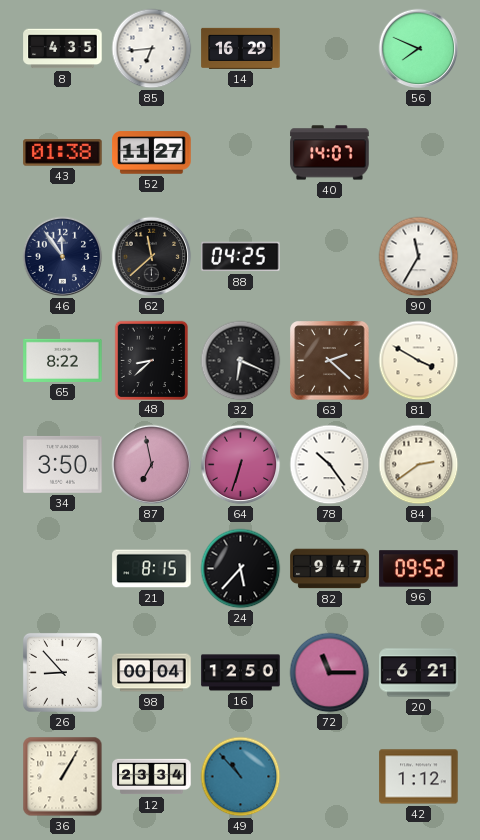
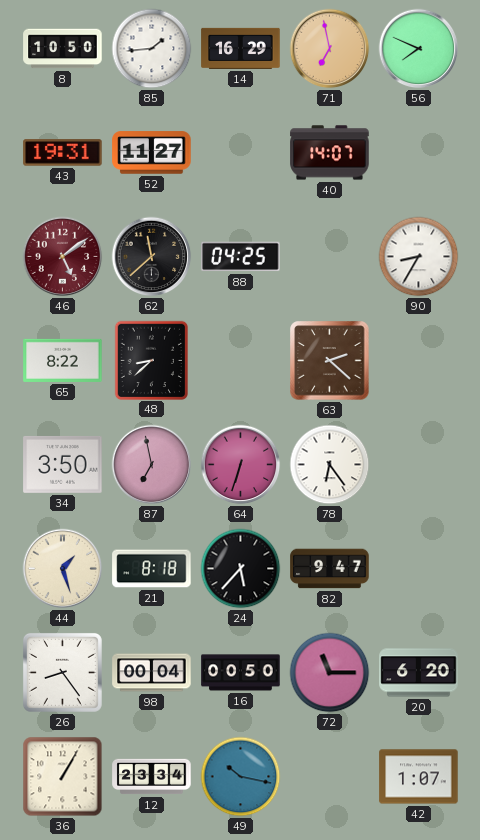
8: 4:35 -> 10:50
85: 6:44 -> 1:44
71: none -> 6:58
43: 01:38 -> 19:31
46: 11:54 -> 5:09
46 dial: navy -> burgundy
90: 11:35 -> 8:35
32: 6:19 -> none
81: 3:50 -> none
78: 10:24 -> 6:24
84: 2:39 -> none
44: none -> 1:27
21: 8:15 -> 8:18
96: 09:52 -> none
26: 8:53 -> 8:24
16: 12:50 -> 00:50
20: 6:21 -> 6:20
49: 10:53 -> 10:17
42: 1:12 -> 1:07
